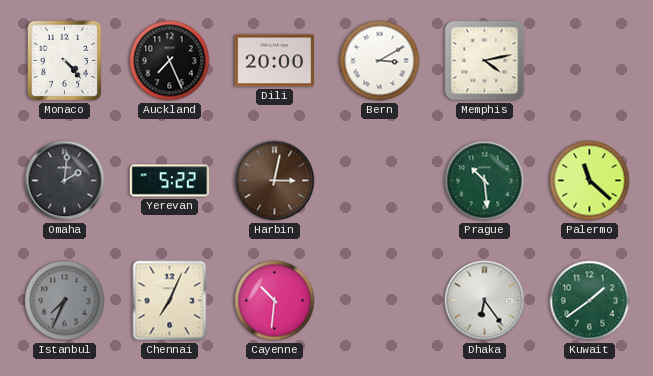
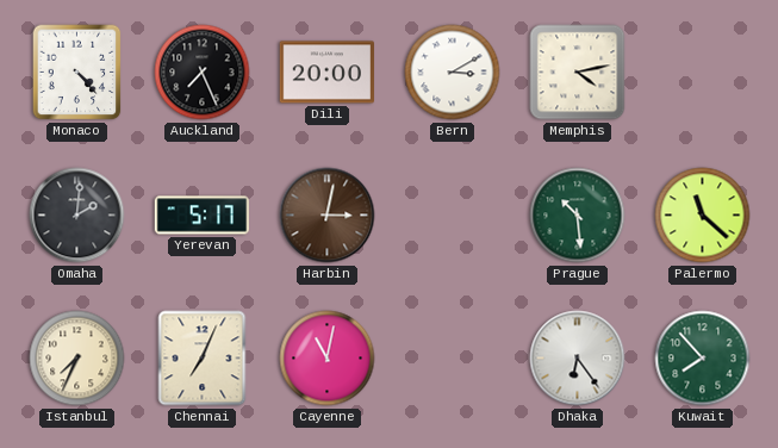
Yerevan: 5:22 -> 5:17
Istanbul dial: grey -> cream
Cayenne: 10:31 -> 11:02
Kuwait: 1:39 -> 7:53
